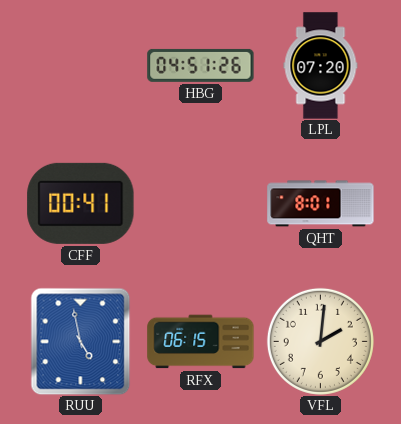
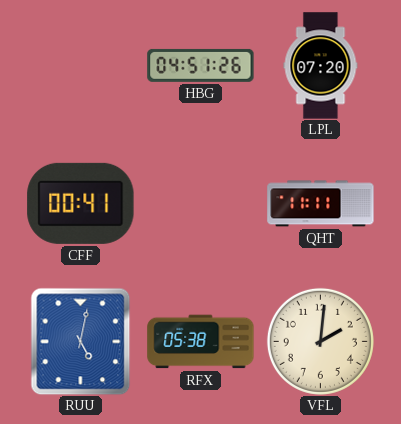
QHT: 8:01 -> 11:11
RUU: 4:58 -> 5:02
RFX: 06:15 -> 05:38
